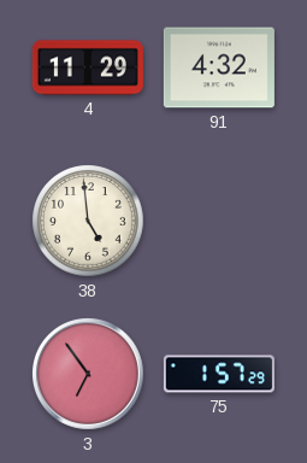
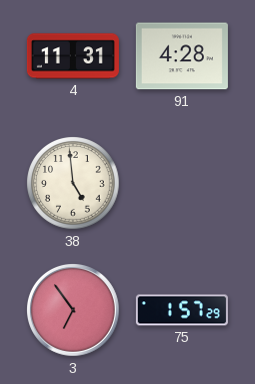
4: 11:29 -> 11:31
91: 4:32 -> 4:28
